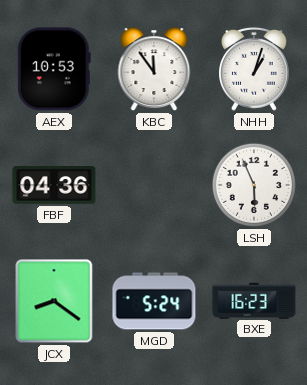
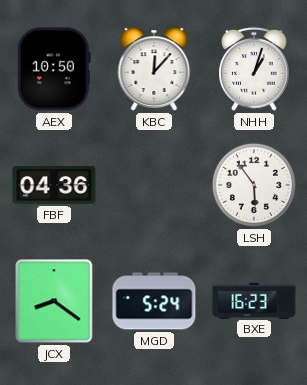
AEX: 10:53 -> 10:50
KBC: 11:54 -> 12:07
LSH: 5:56 -> 5:54
